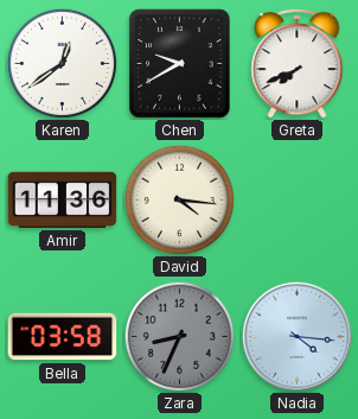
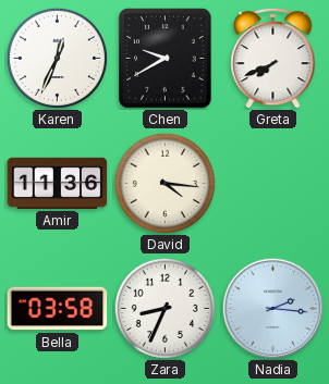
Karen: 12:39 -> 12:34
Zara dial: grey -> white
Nadia: 4:16 -> 2:16
